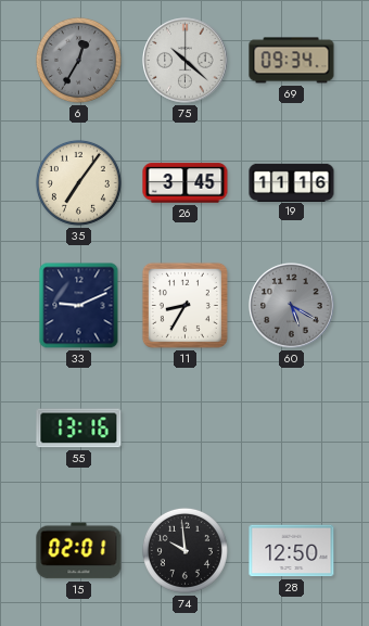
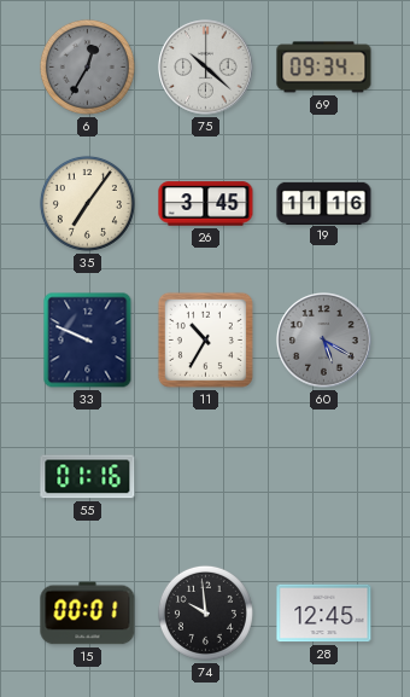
33: 9:11 -> 9:49
11: 8:35 -> 10:35
55: 13:16 -> 01:16
15: 02:01 -> 00:01
28: 12:50 -> 12:45
